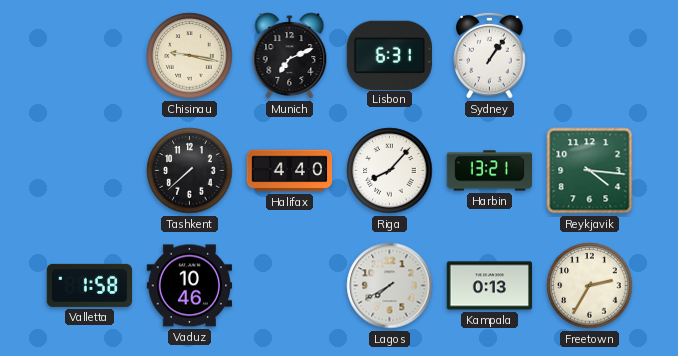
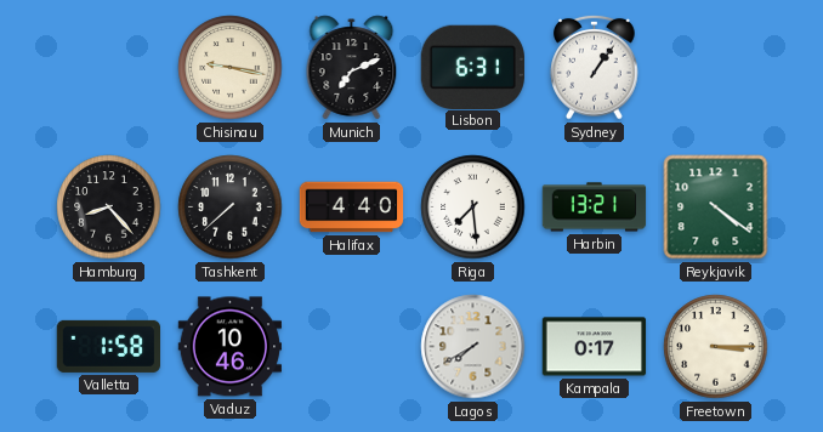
Hamburg: none -> 8:23
Riga: 8:07 -> 7:29
Reykjavik: 4:16 -> 4:21
Kampala: 0:13 -> 0:17
Freetown: 2:35 -> 3:15
